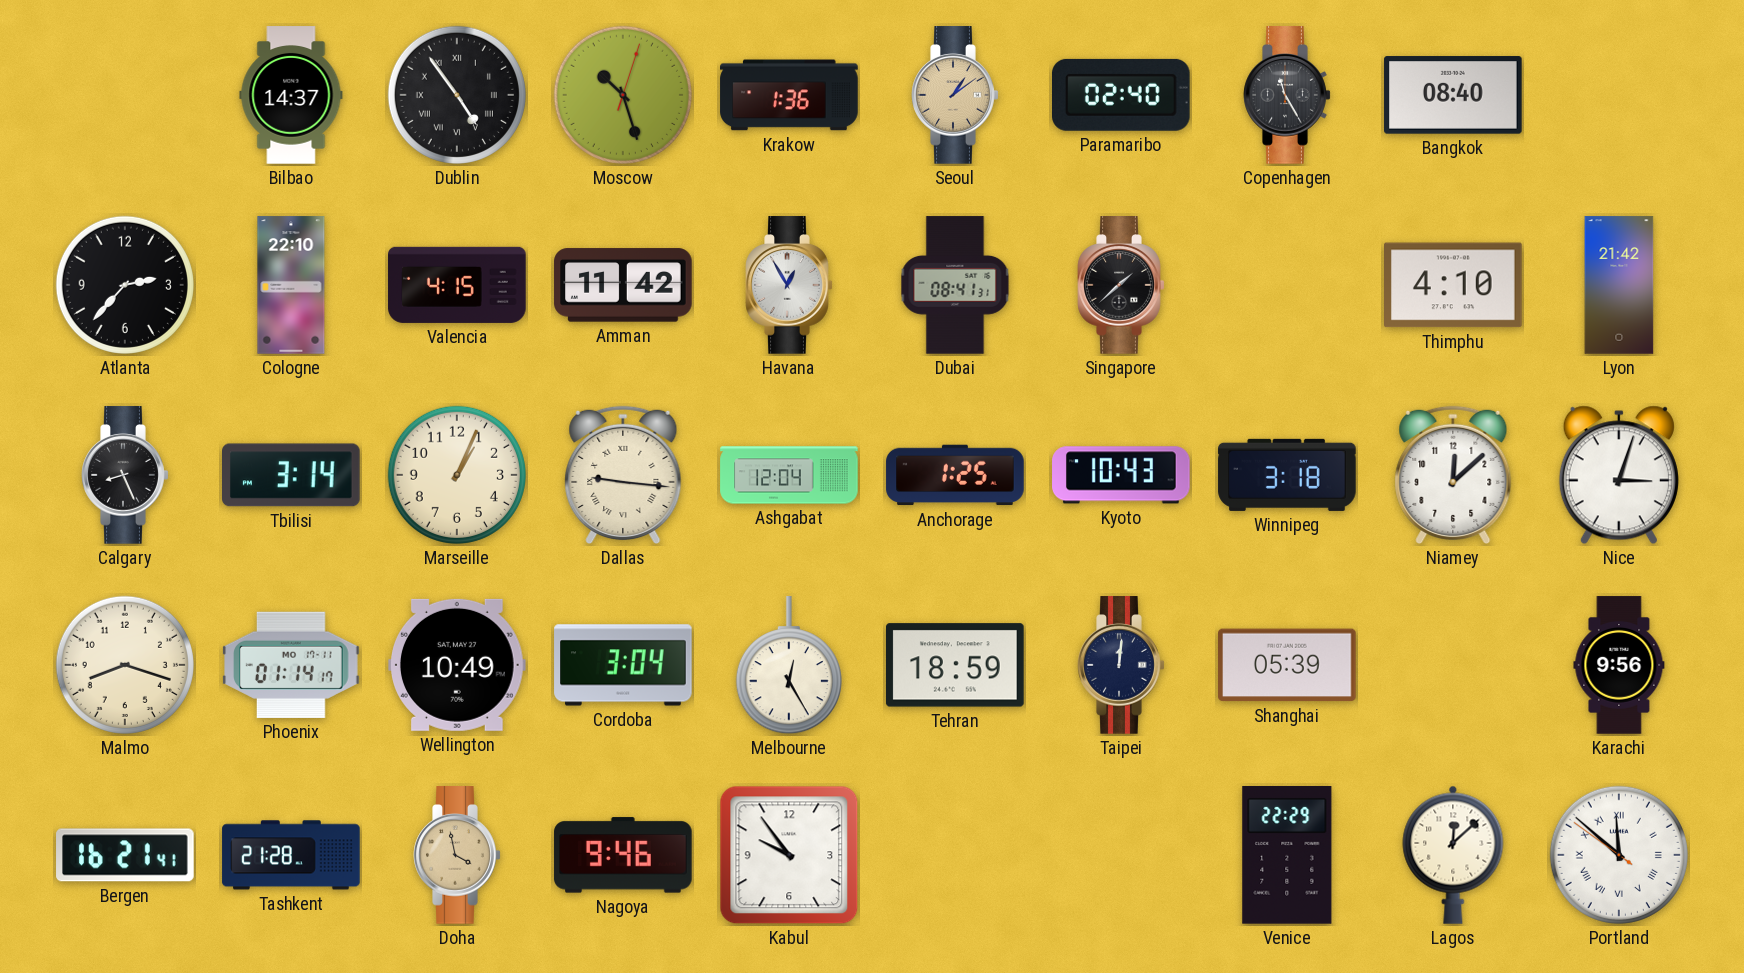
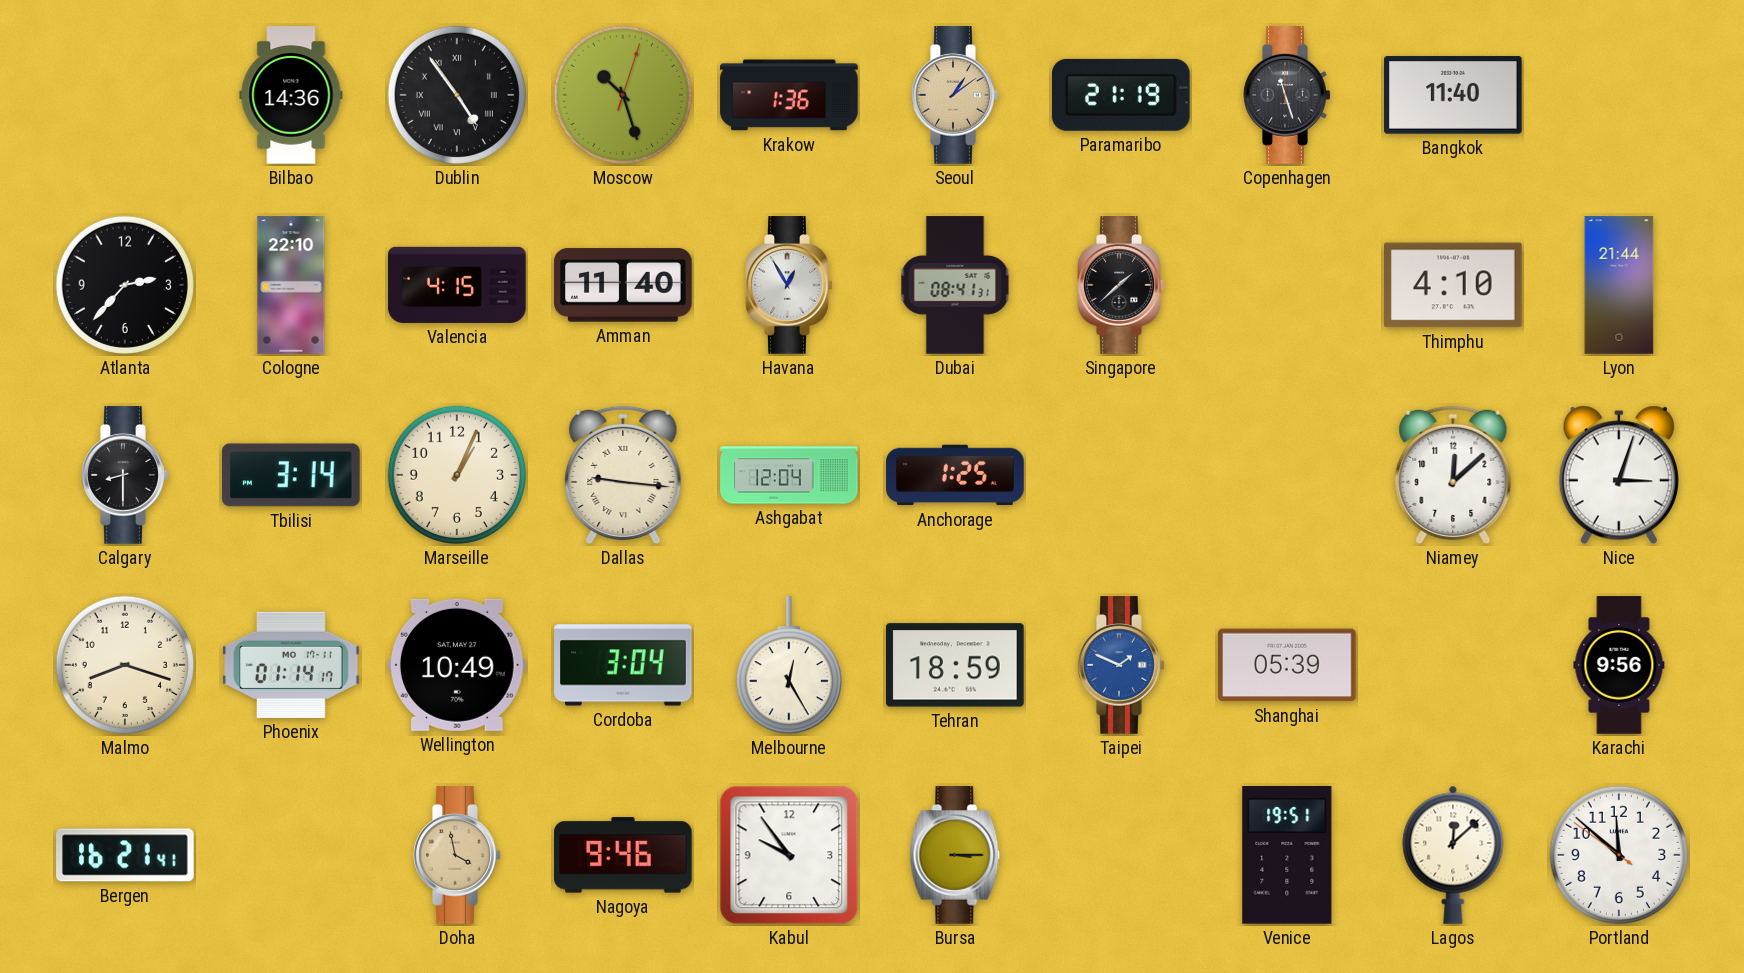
Bilbao: 14:37 -> 14:36
Paramaribo: 02:40 -> 21:19
Copenhagen: 11:25 -> 11:27
Bangkok: 08:40 -> 11:40
Amman: 11:42 -> 11:40
Lyon: 21:42 -> 21:44
Calgary: 8:26 -> 8:30
Kyoto: 10:43 -> none
Winnipeg: 3:18 -> none
Taipei: 12:01 -> 1:49
Taipei dial: navy -> blue
Tashkent: 21:28 -> none
Bursa: none -> 3:15
Venice: 22:29 -> 19:51
Portland numerals: Roman -> Arabic
